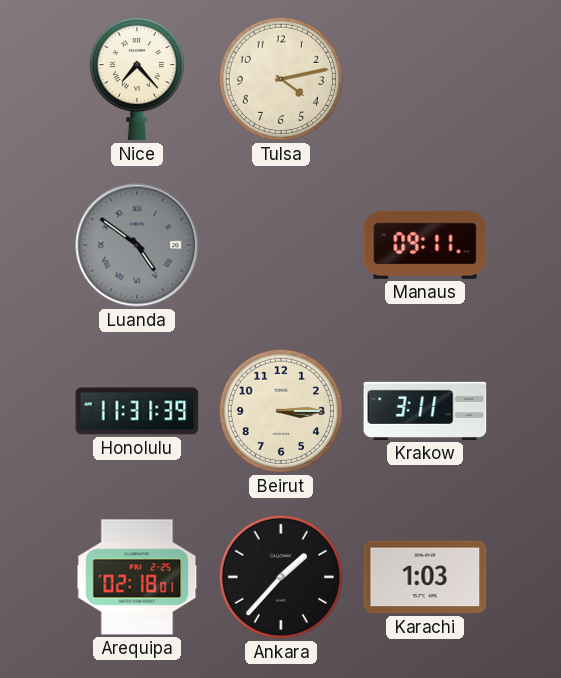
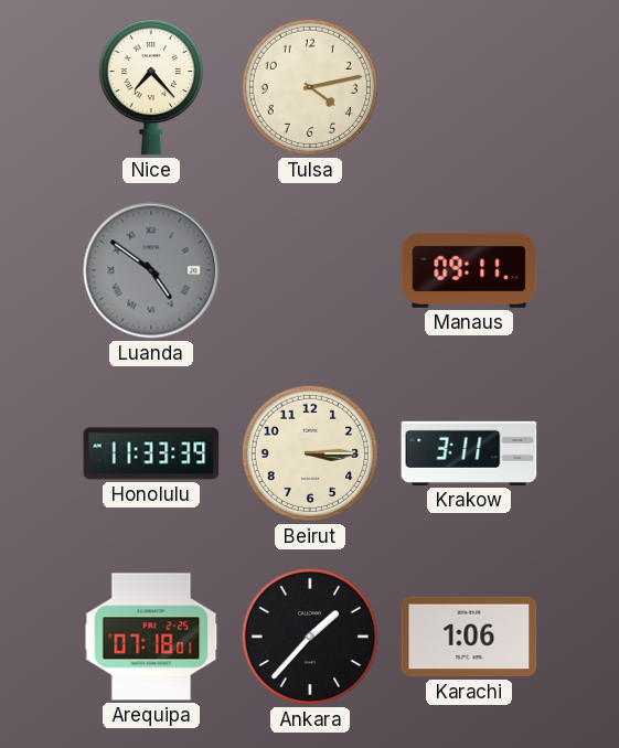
Honolulu: 11:31 -> 11:33
Arequipa: 02:18 -> 07:18
Karachi: 1:03 -> 1:06
